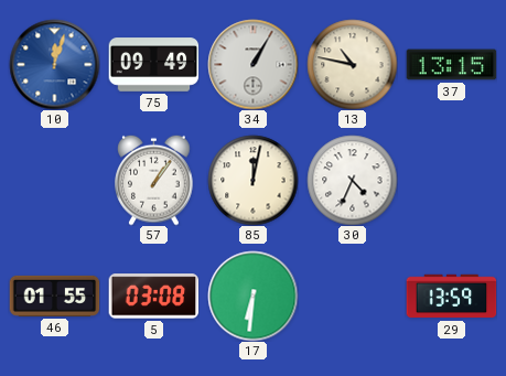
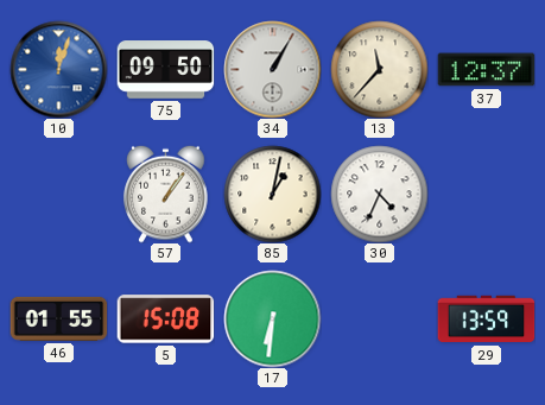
75: 09:49 -> 09:50
13: 10:47 -> 11:37
37: 13:15 -> 12:37
85: 12:02 -> 1:02
5: 03:08 -> 15:08
